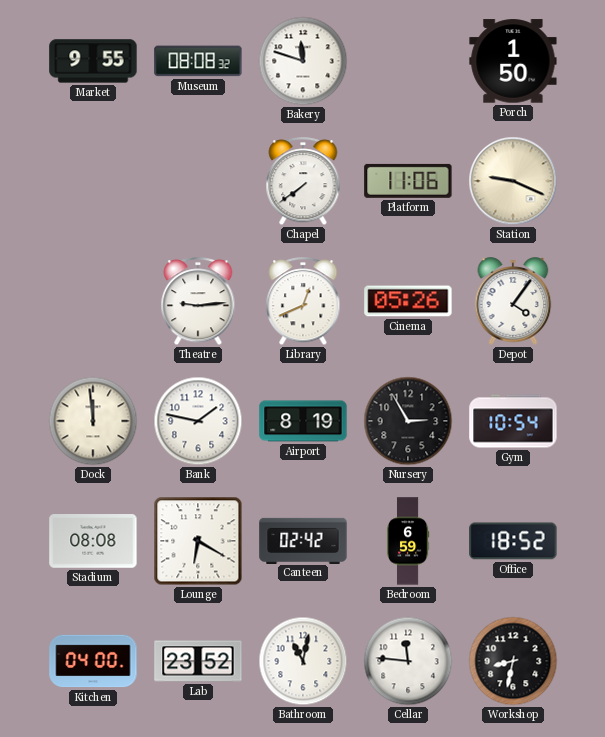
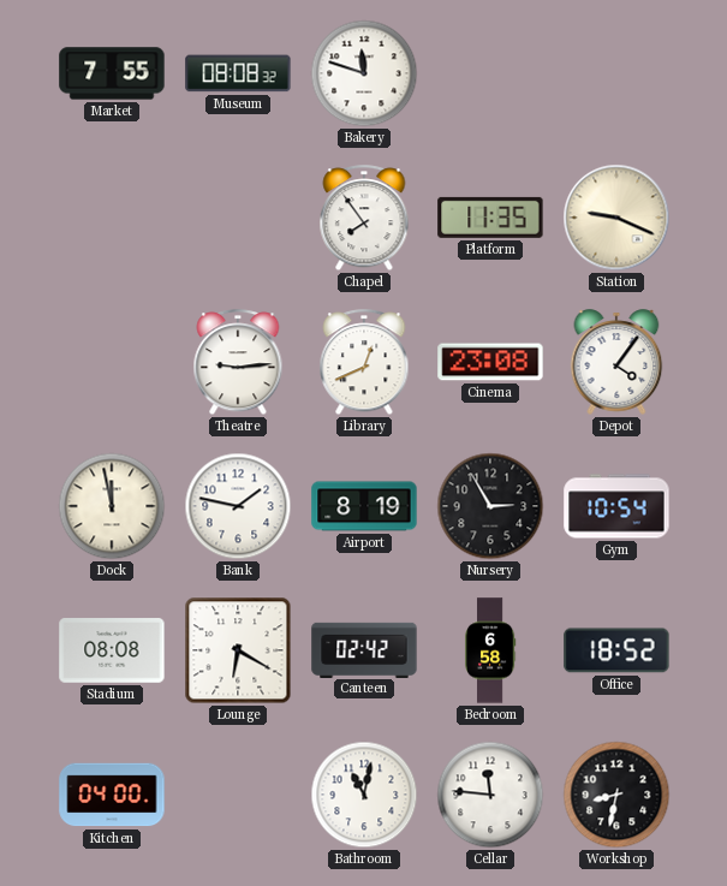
Market: 9:55 -> 7:55
Porch: 1:50 -> none
Chapel: 7:39 -> 7:54
Platform: 11:06 -> 11:35
Cinema: 05:26 -> 23:08
Dock: 11:59 -> 11:58
Bedroom: 6:59 -> 6:58
Lab: 23:52 -> none
